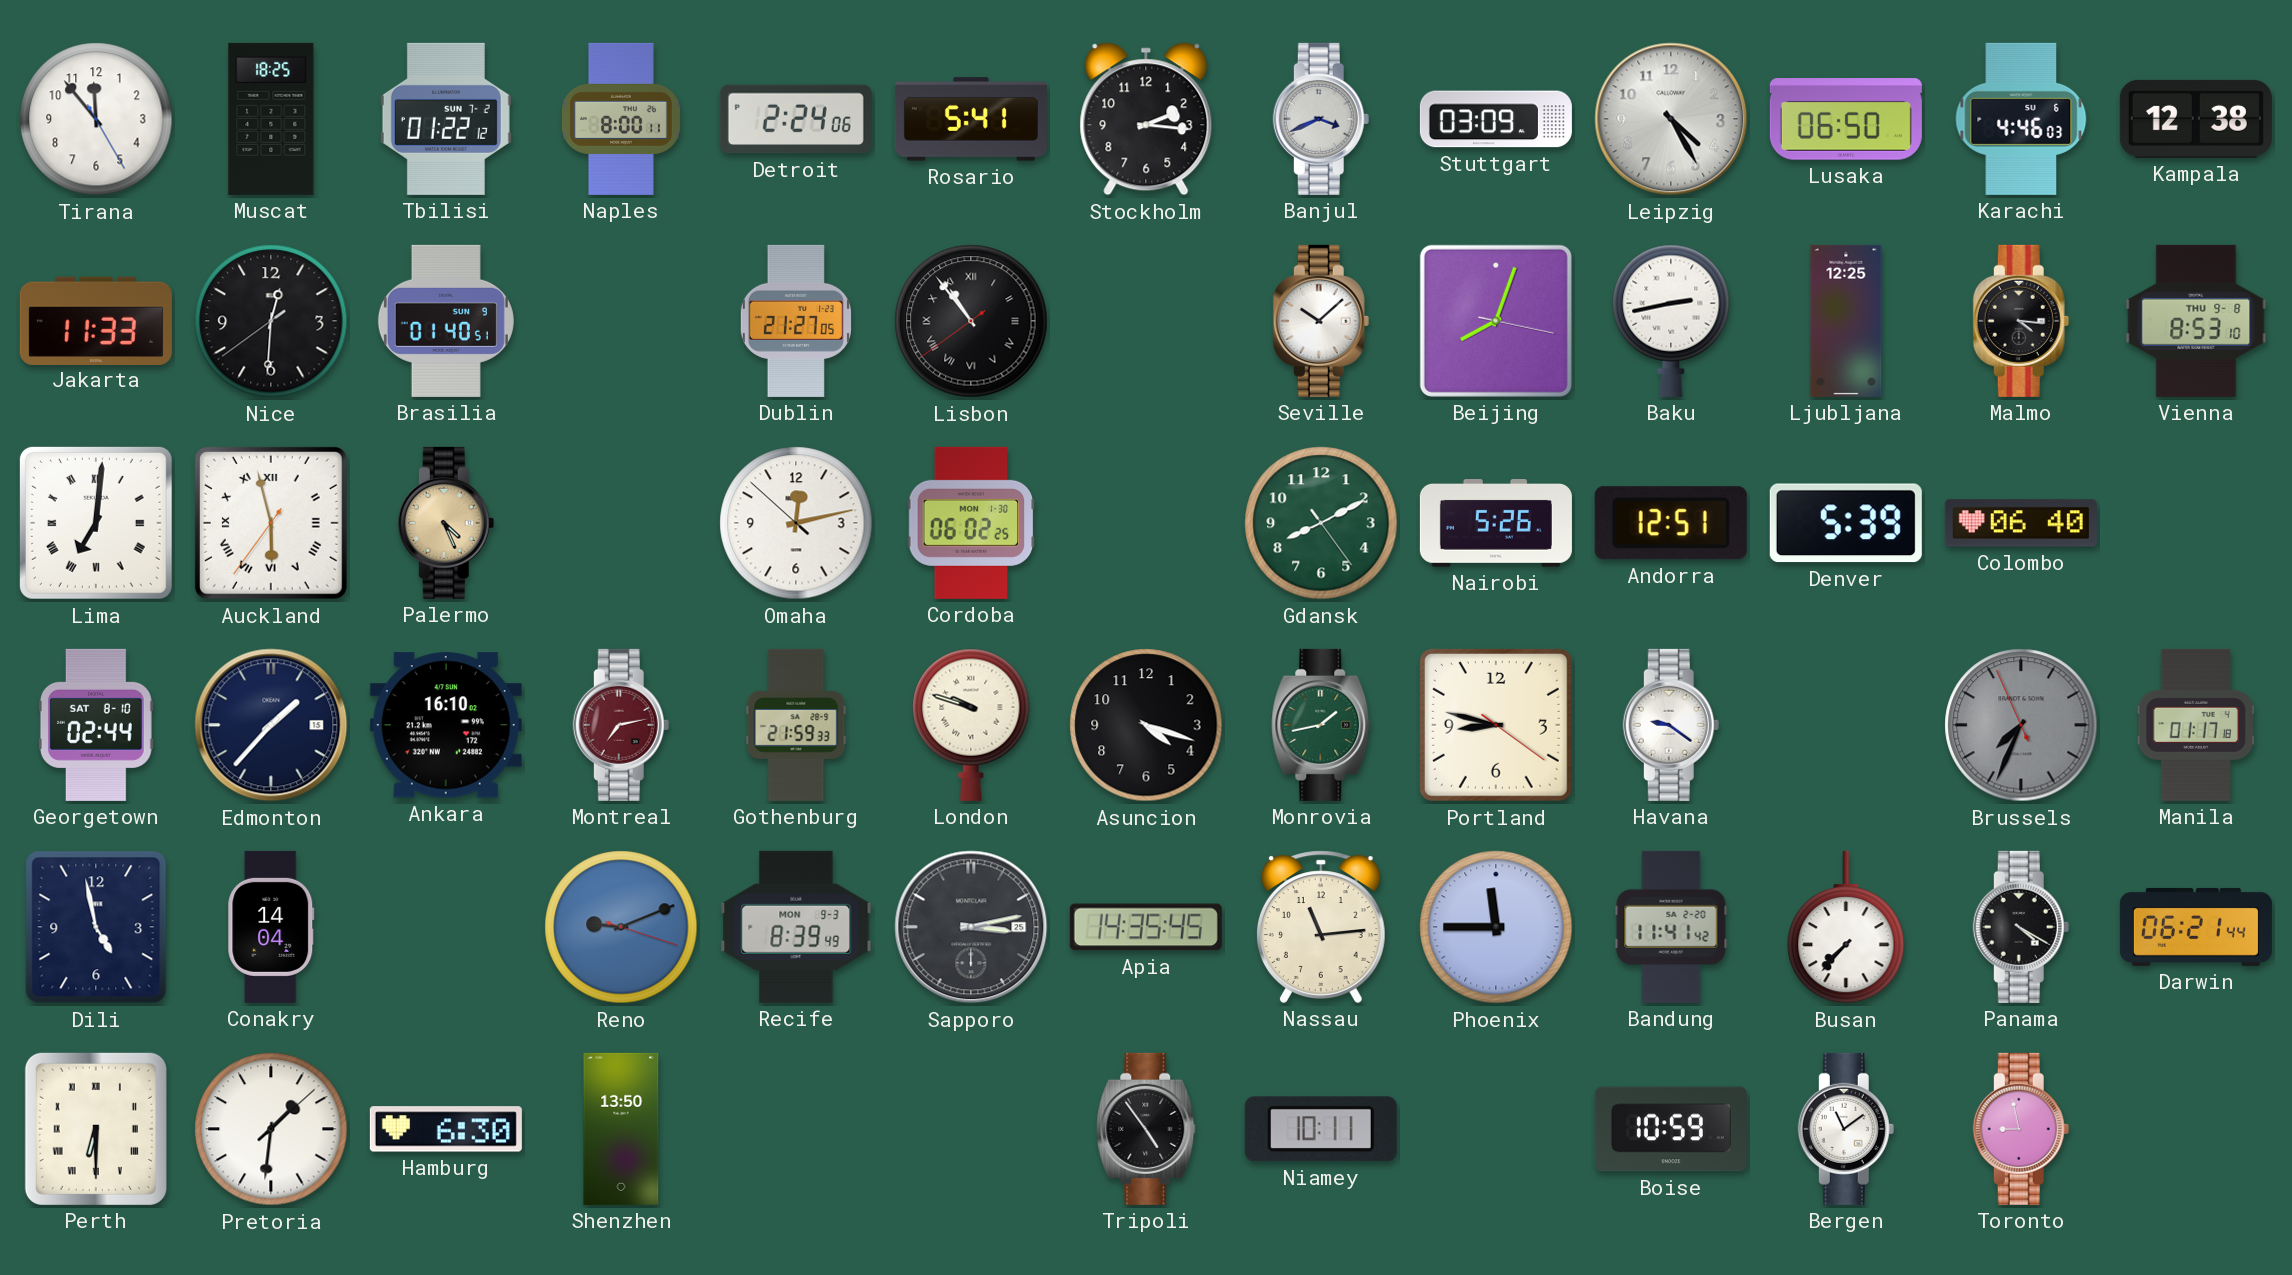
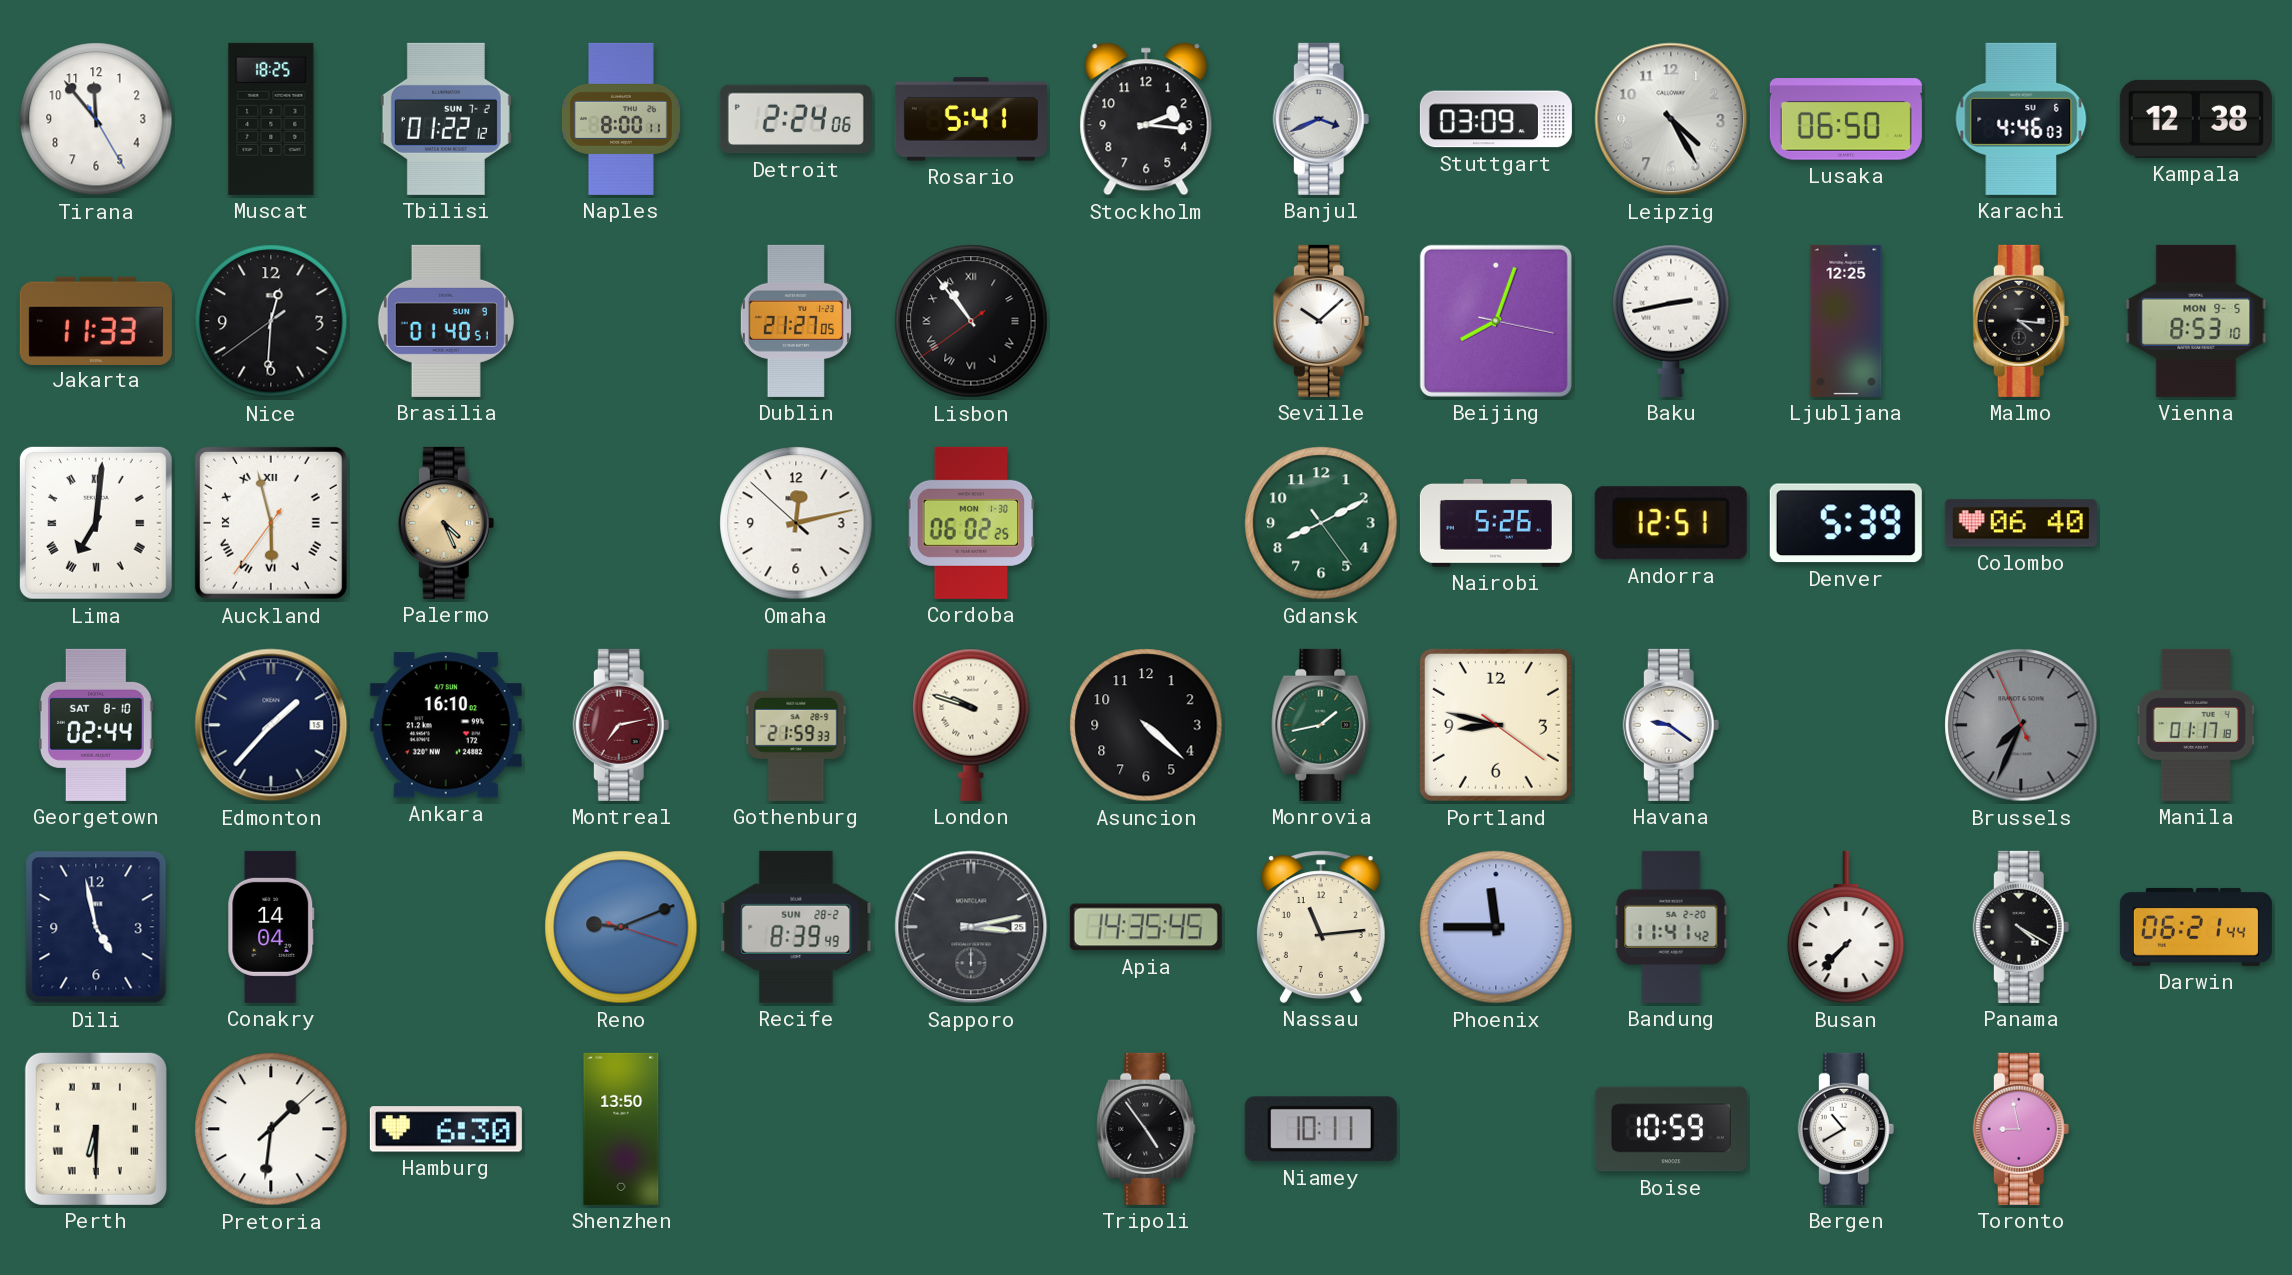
Vienna date: THU 9-8 -> MON 9-5
Asuncion: 4:18 -> 4:22
Recife date: MON 9-3 -> SUN 28-2
Bergen: 11:09 -> 10:40
